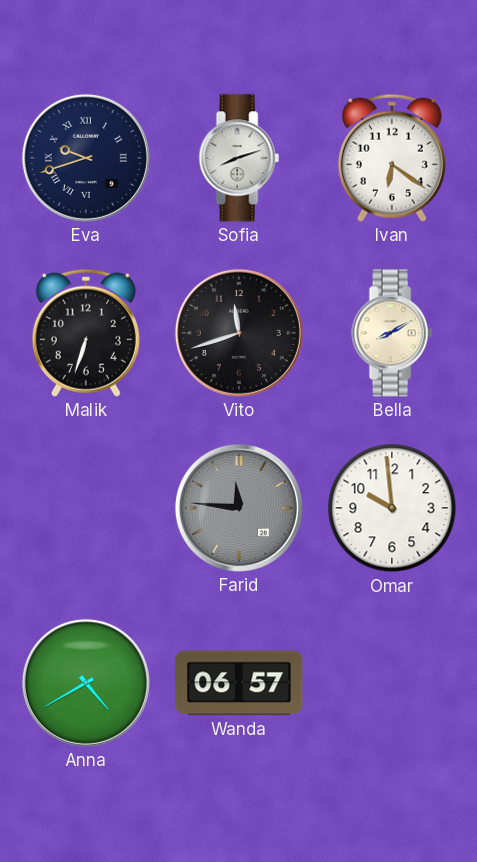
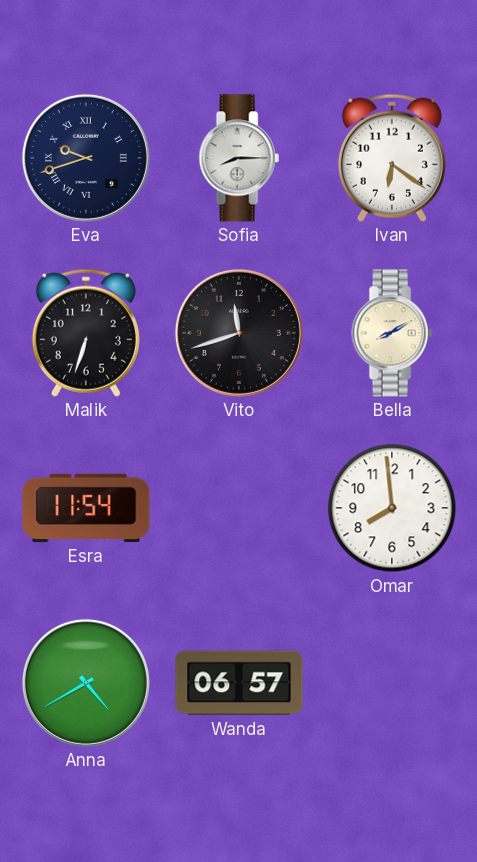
Sofia: 8:12 -> 8:15
Esra: none -> 11:54
Farid: 11:46 -> none
Omar: 9:59 -> 7:59
